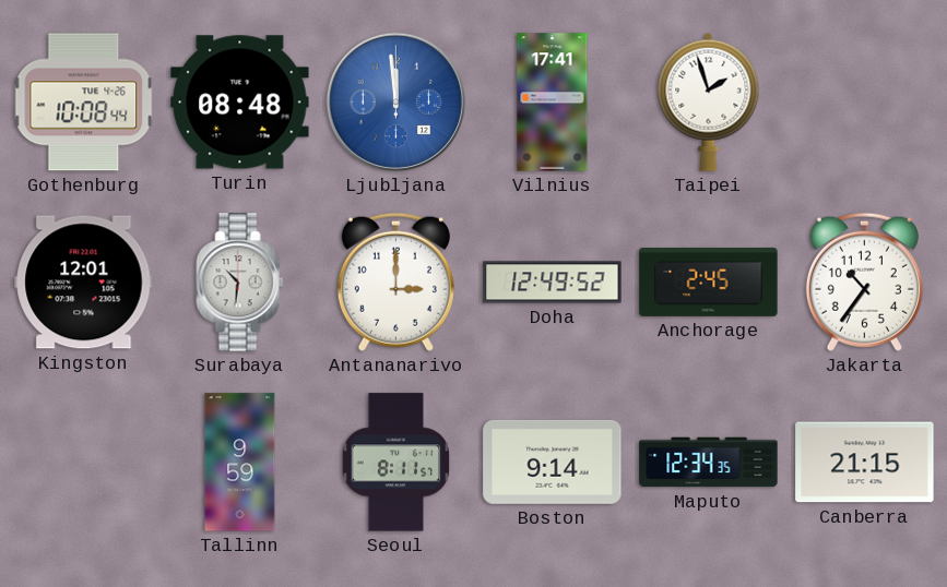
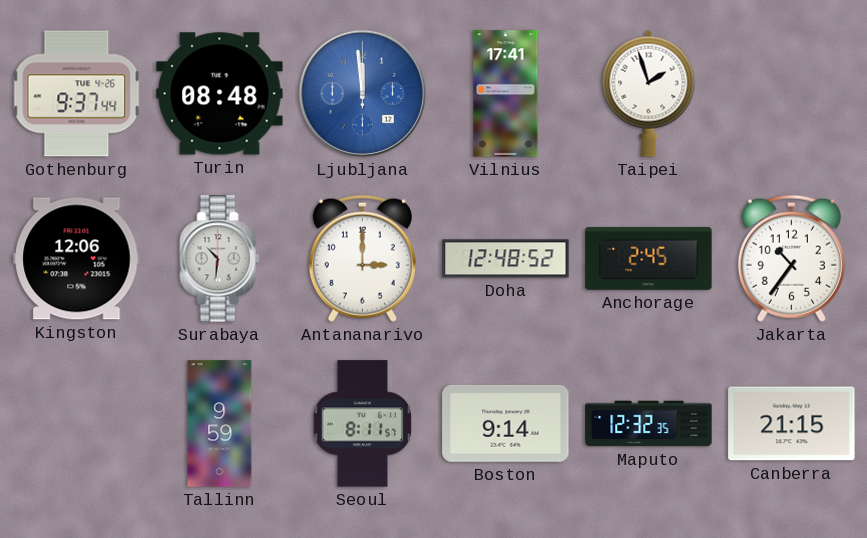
Gothenburg: 10:08 -> 9:37
Kingston: 12:01 -> 12:06
Doha: 12:49 -> 12:48
Maputo: 12:34 -> 12:32
